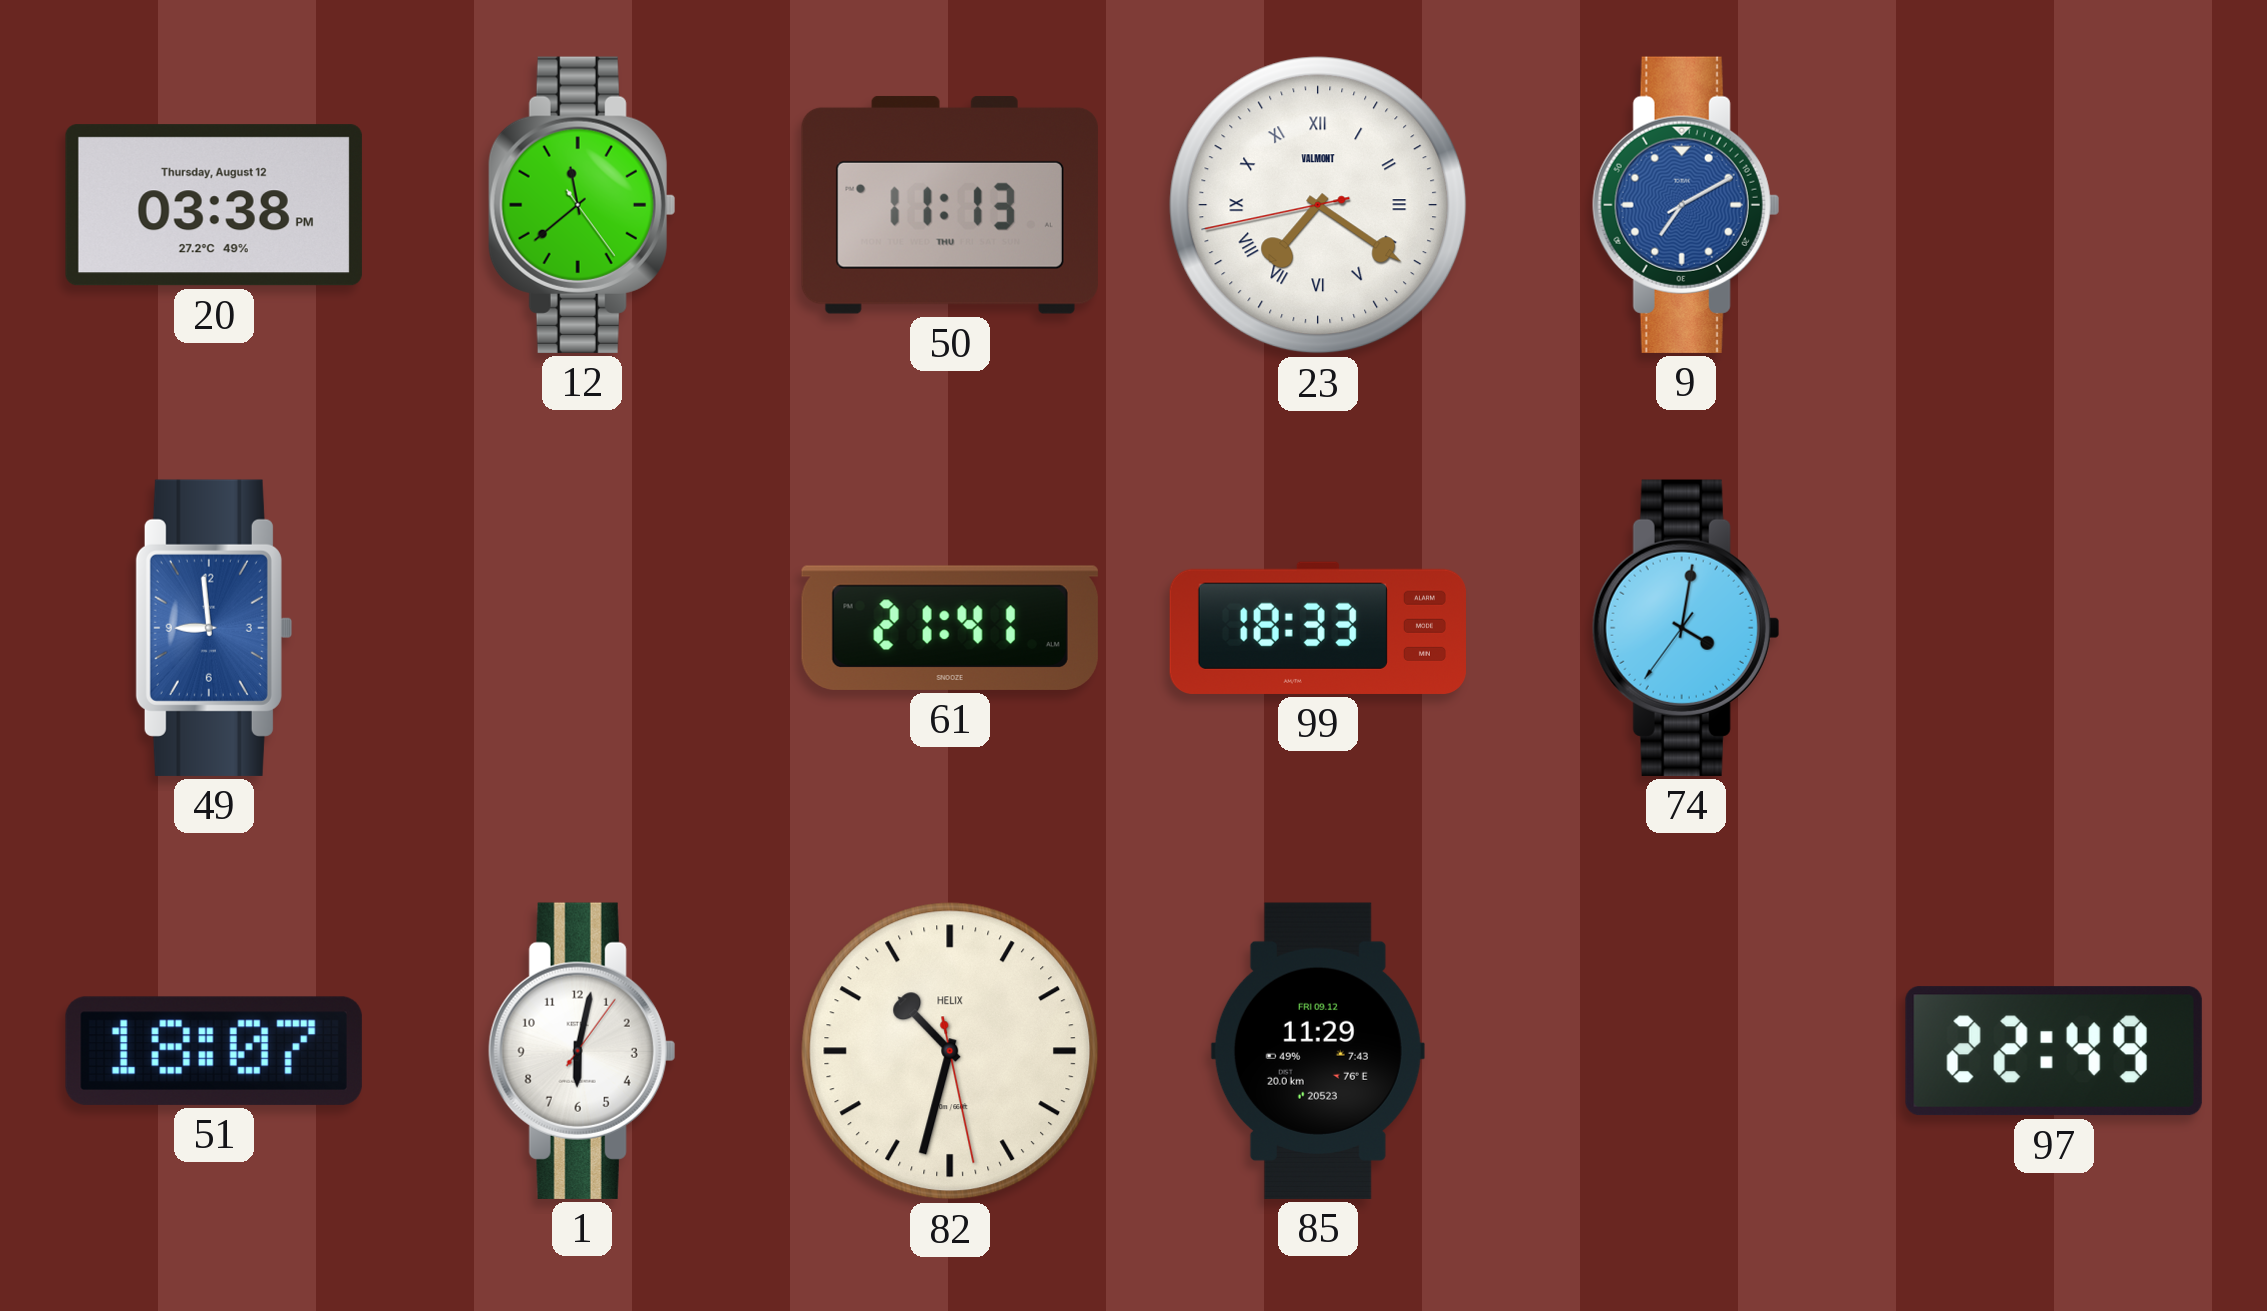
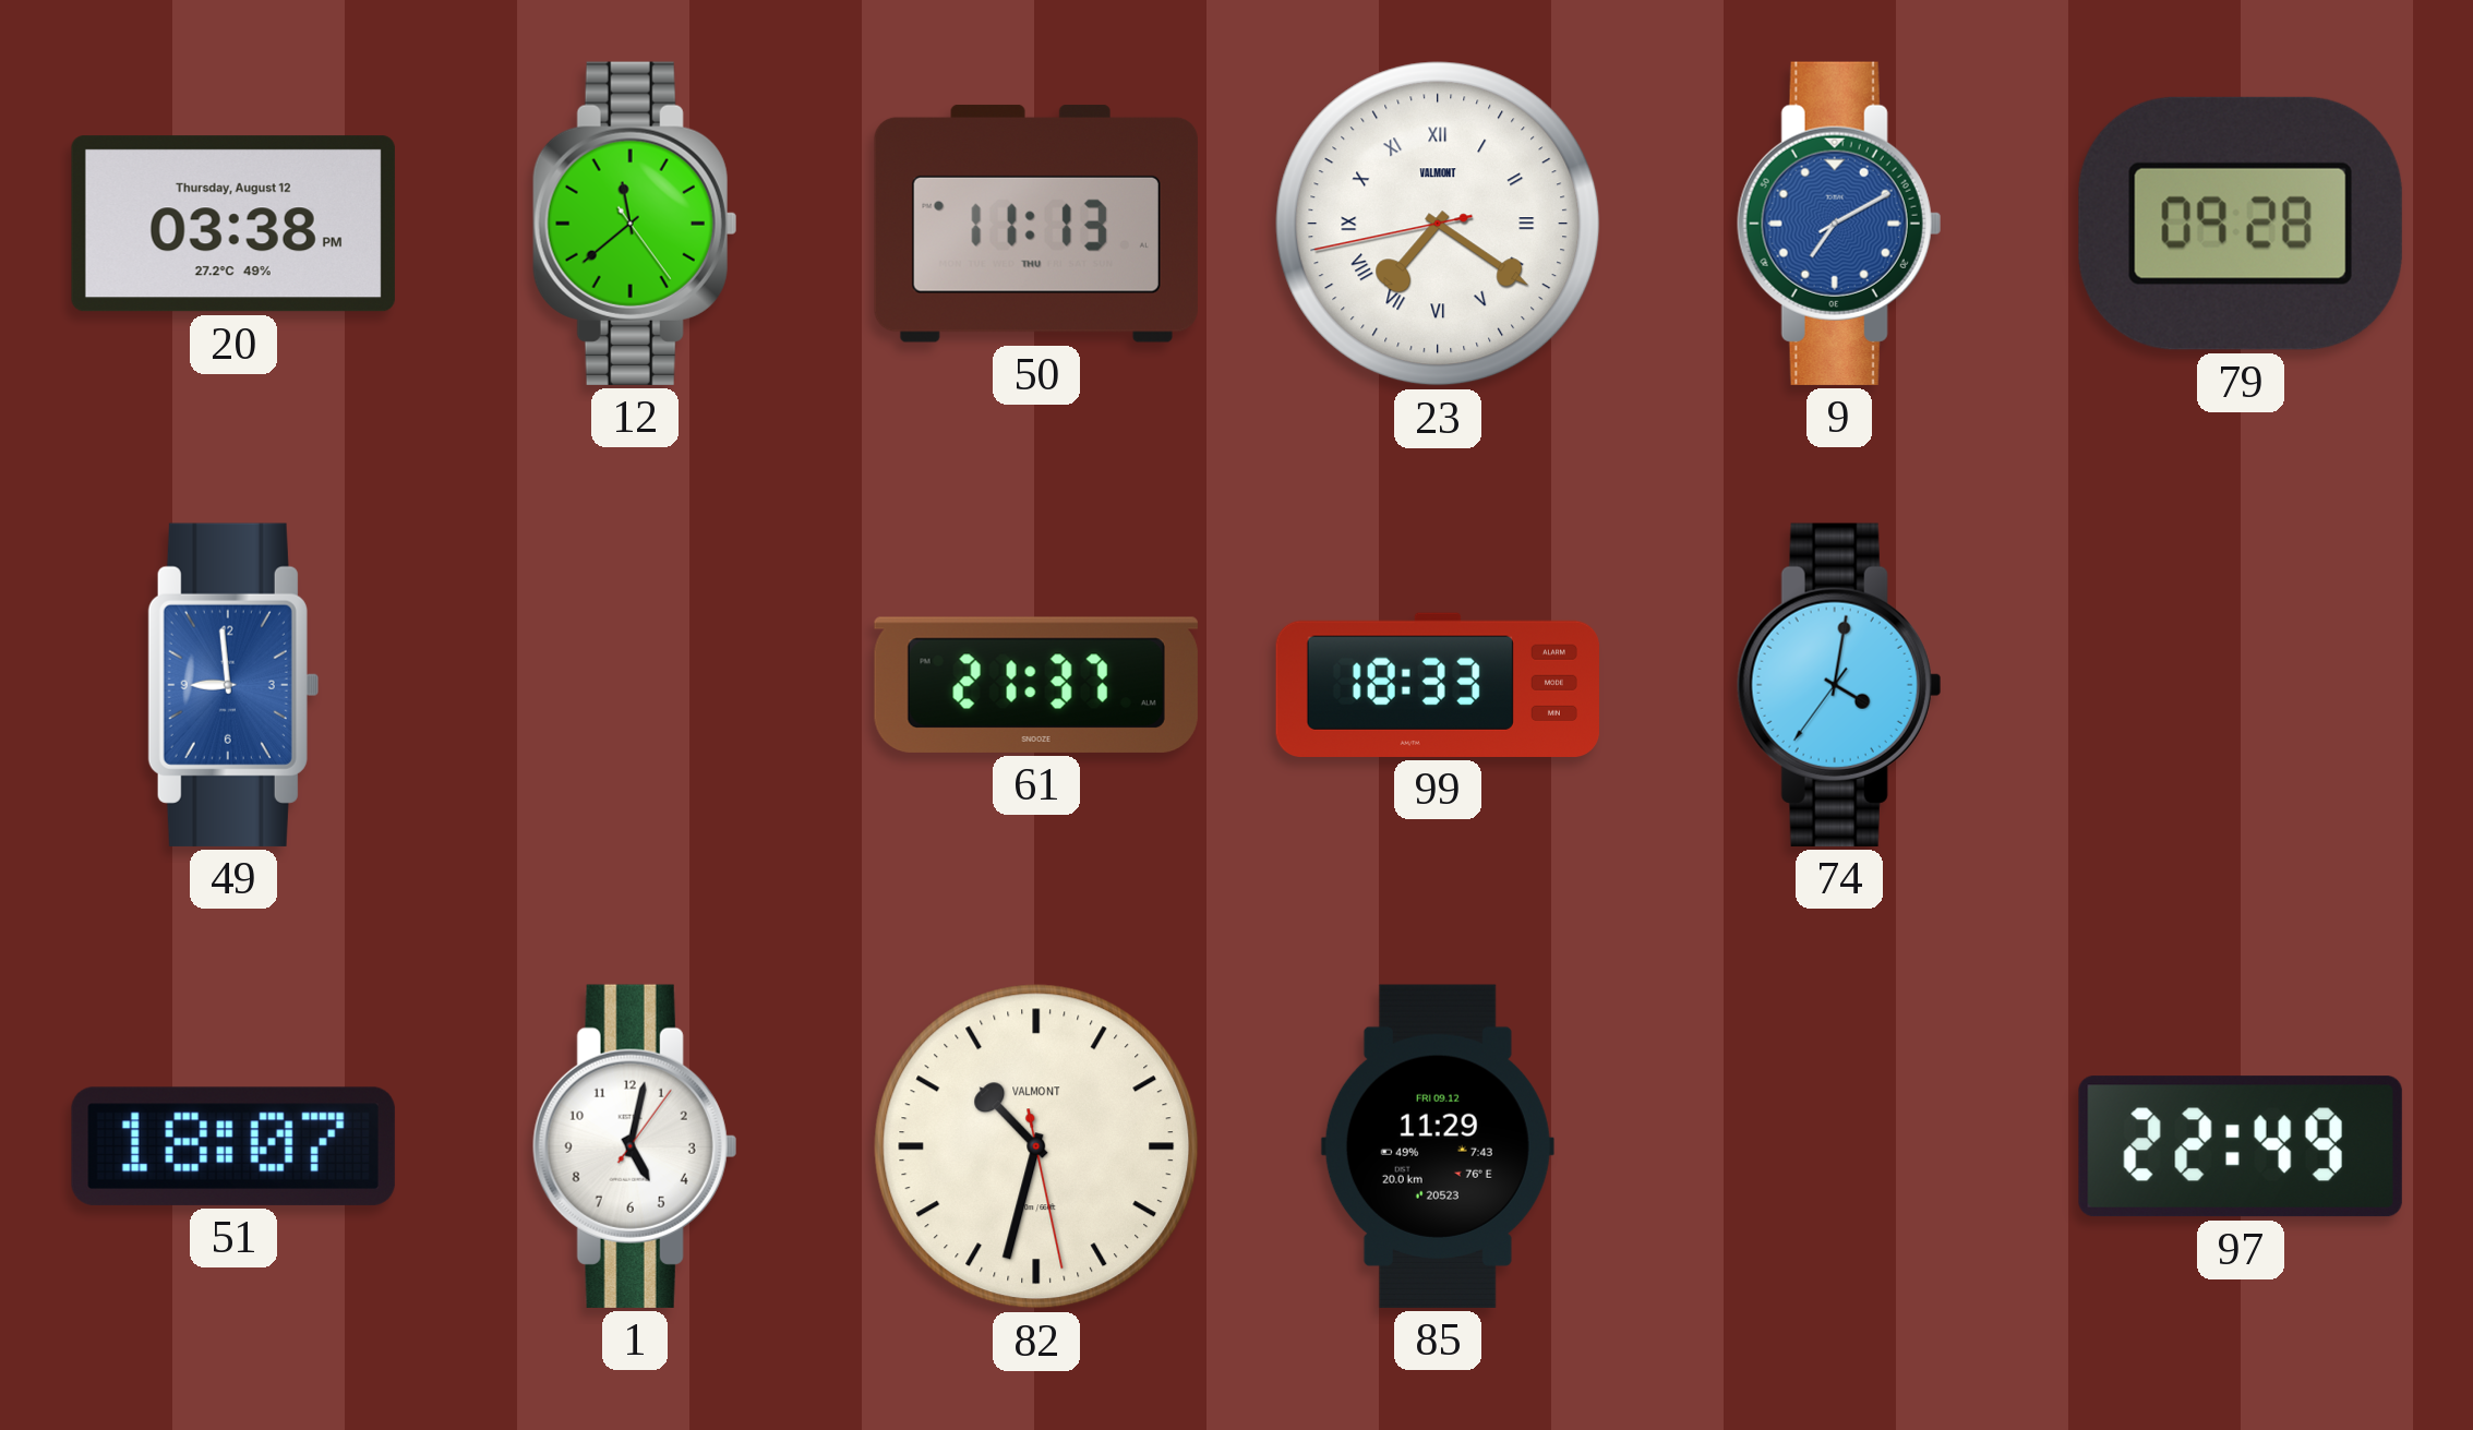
79: none -> 09:28
61: 21:41 -> 21:37
1: 6:02 -> 5:02
82 brand: HELIX -> VALMONT
